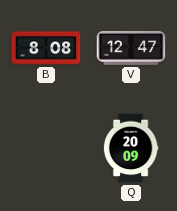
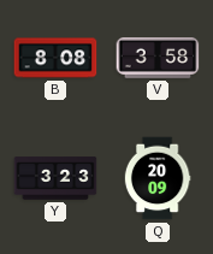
V: 12:47 -> 3:58
Y: none -> 3:23
